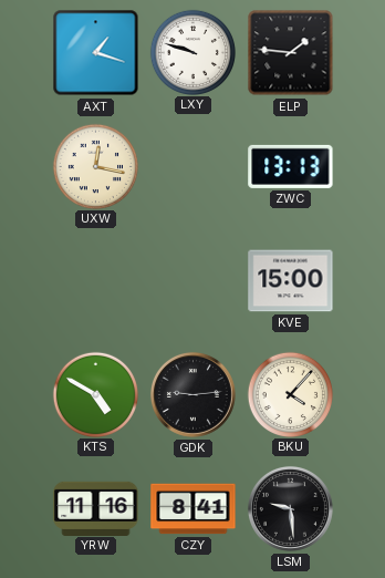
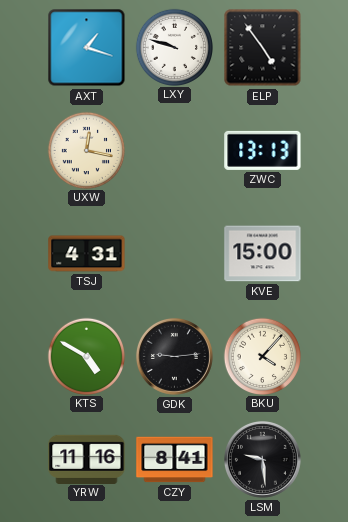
ELP: 1:46 -> 4:54
TSJ: none -> 4:31
